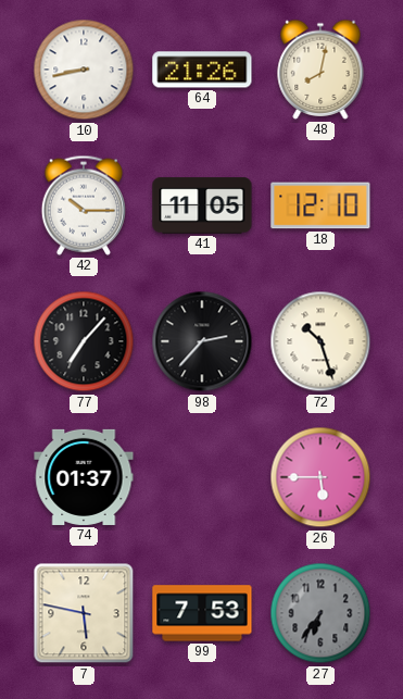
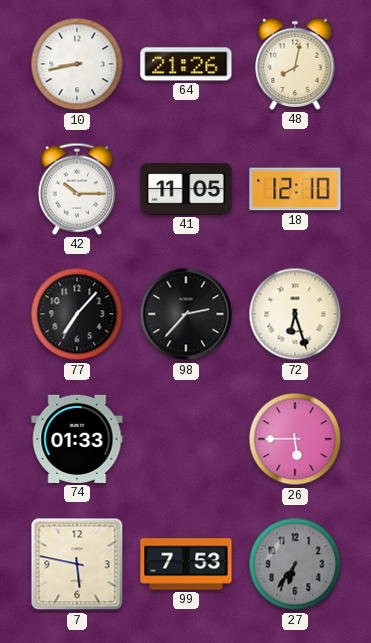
72: 10:27 -> 6:27
74: 01:37 -> 01:33
